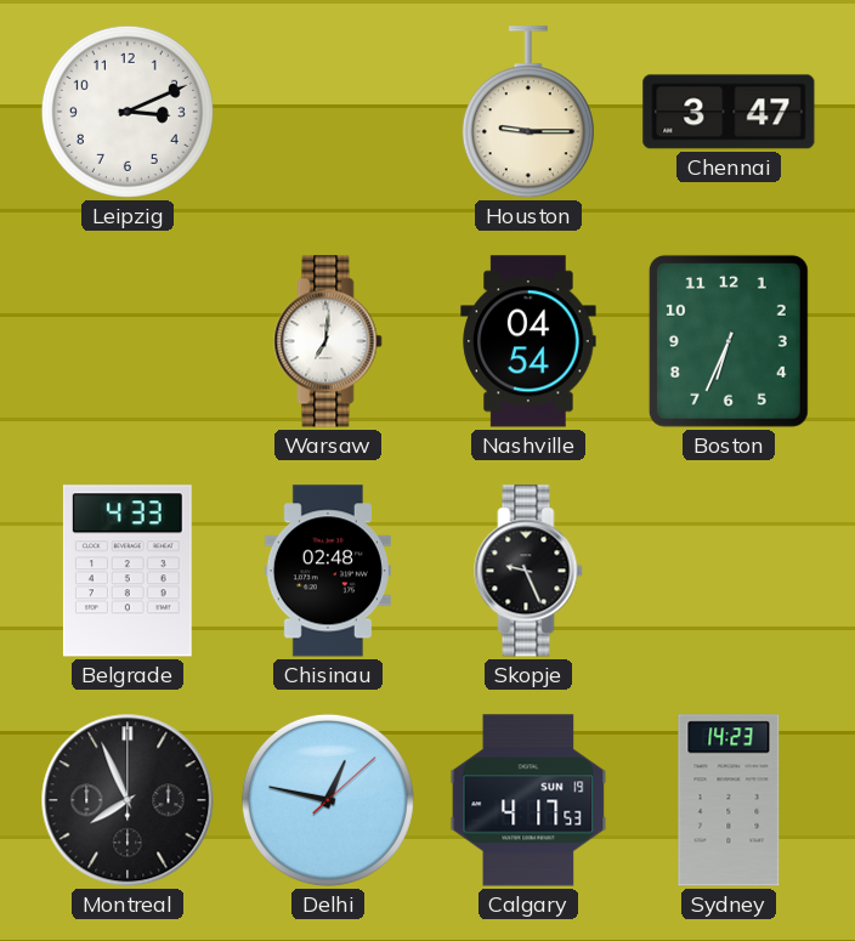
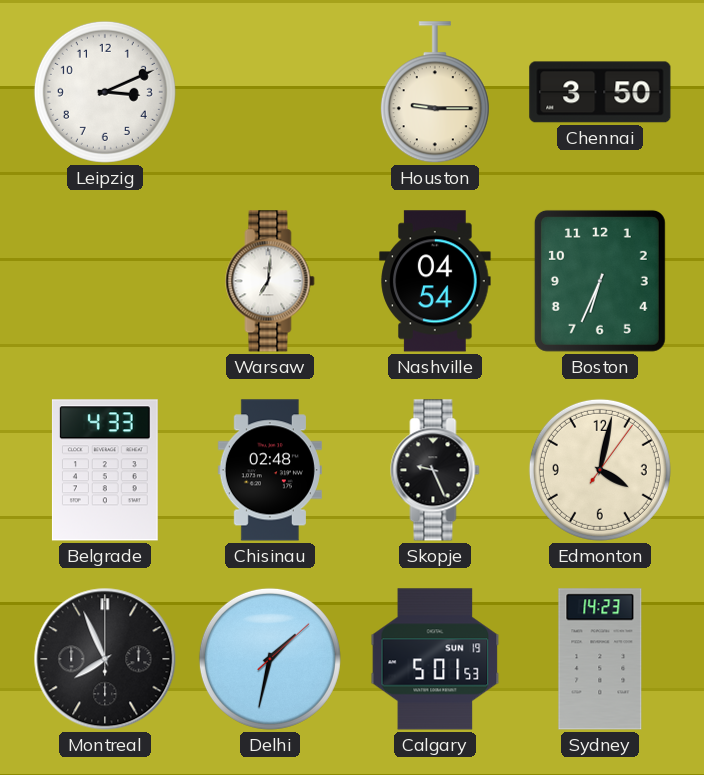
Chennai: 3:47 -> 3:50
Edmonton: none -> 4:02
Delhi: 12:47 -> 1:32
Calgary: 4:17 -> 5:01
